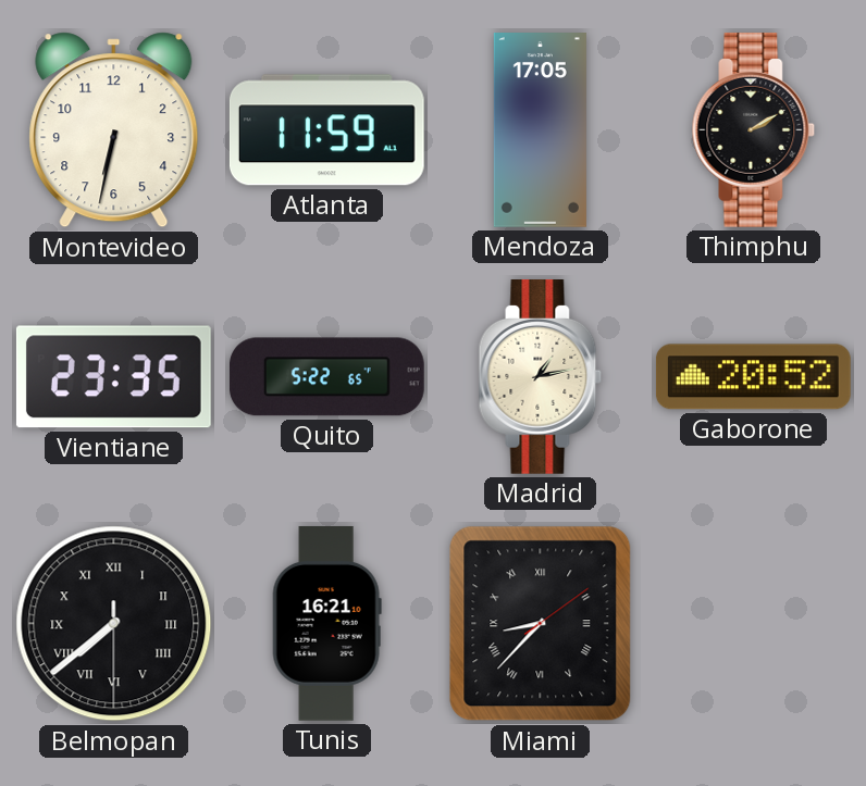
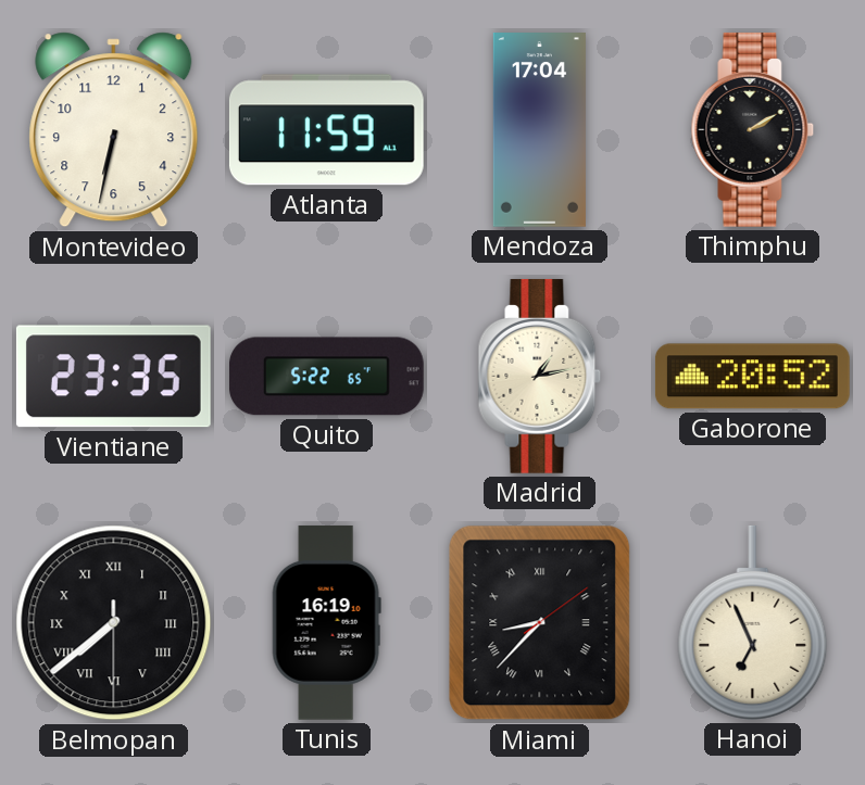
Mendoza: 17:05 -> 17:04
Tunis: 16:21 -> 16:19
Hanoi: none -> 6:56
